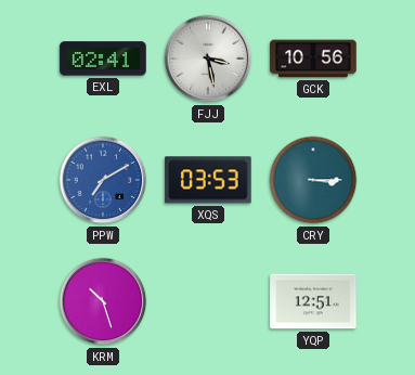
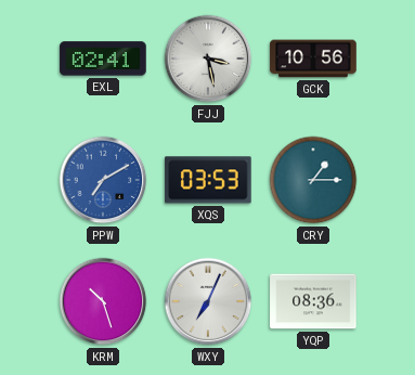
CRY: 3:15 -> 1:15
WXY: none -> 7:04
YQP: 12:51 -> 08:36
